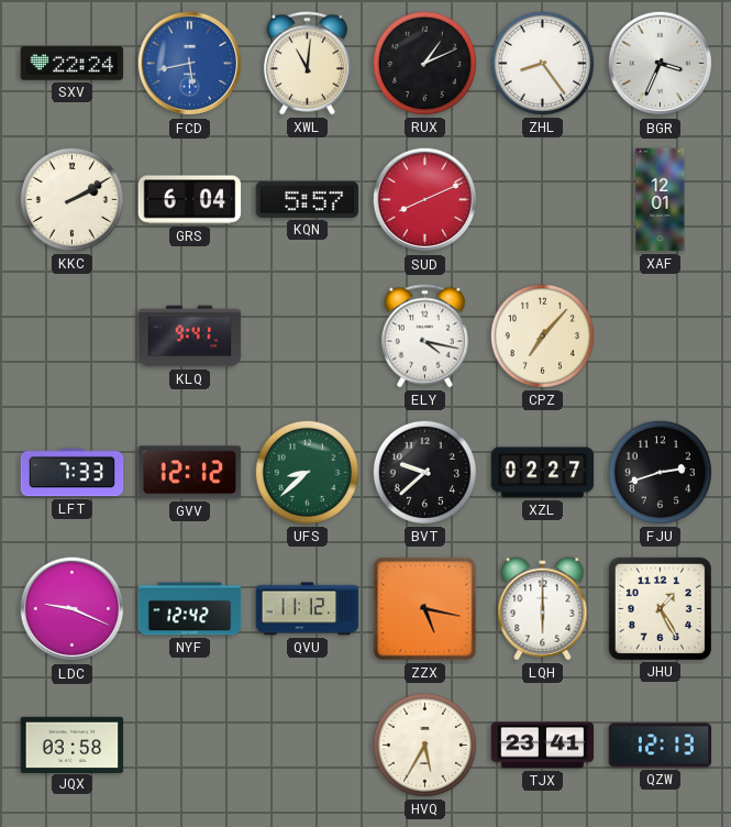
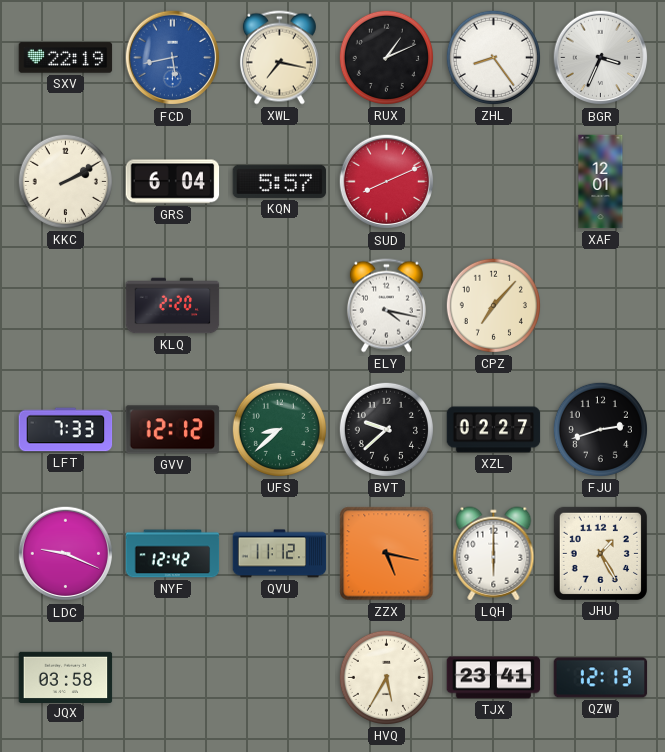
SXV: 22:24 -> 22:19
XWL: 11:01 -> 7:17
KLQ: 9:41 -> 2:20
